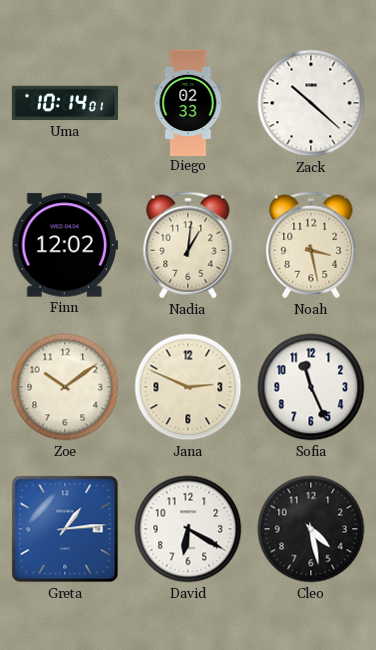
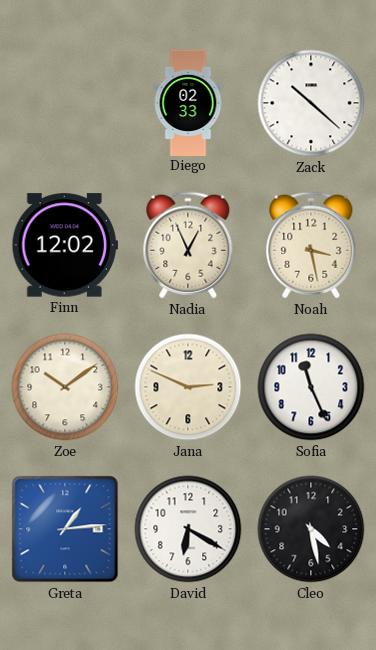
Uma: 10:14 -> none
Nadia: 1:01 -> 12:56
